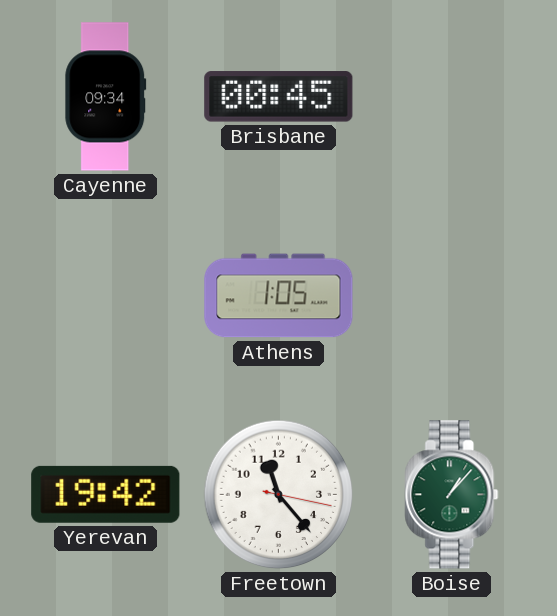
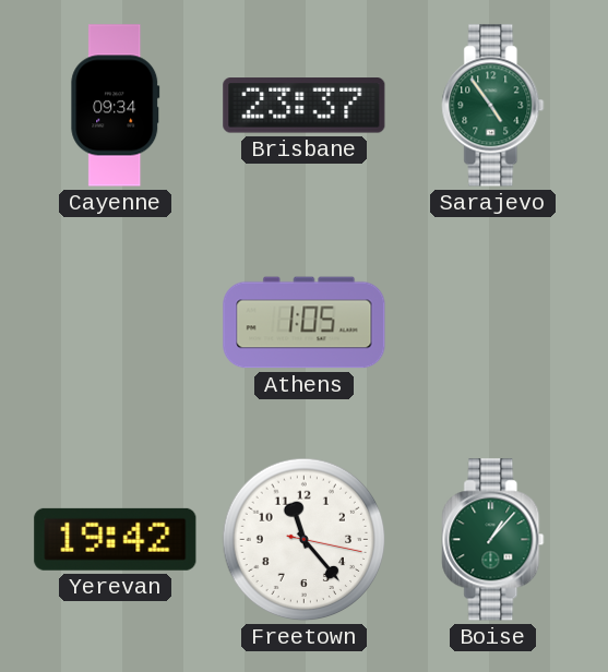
Brisbane: 00:45 -> 23:37
Sarajevo: none -> 4:54
